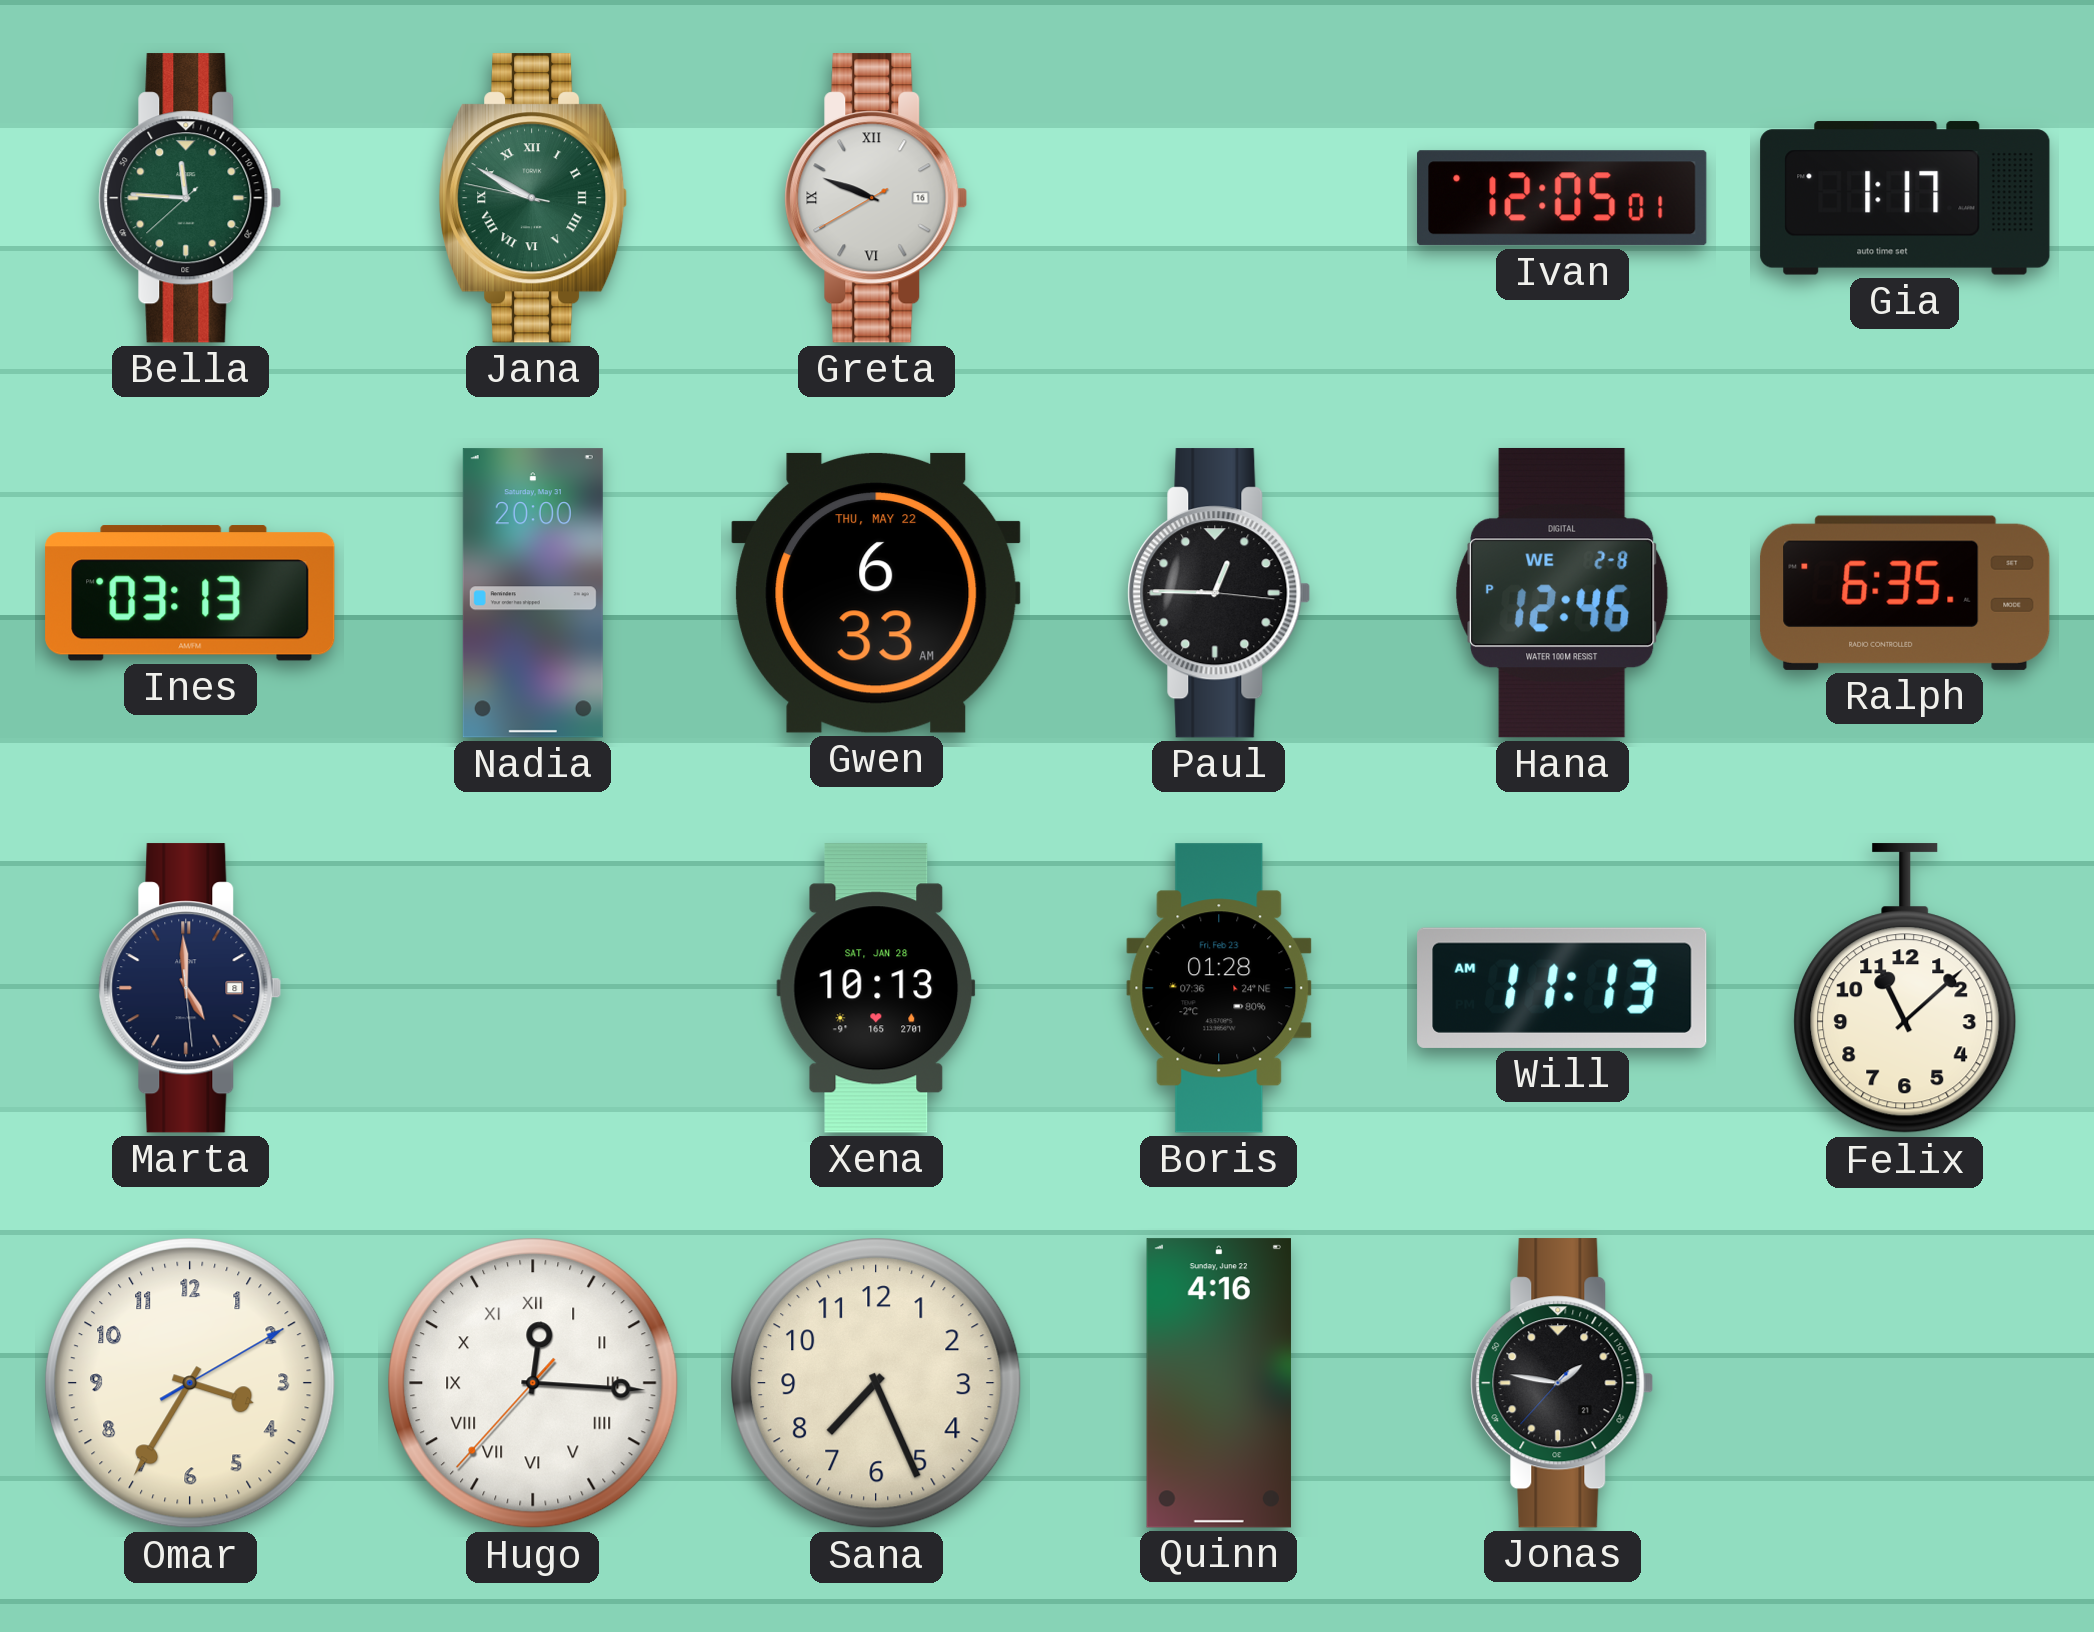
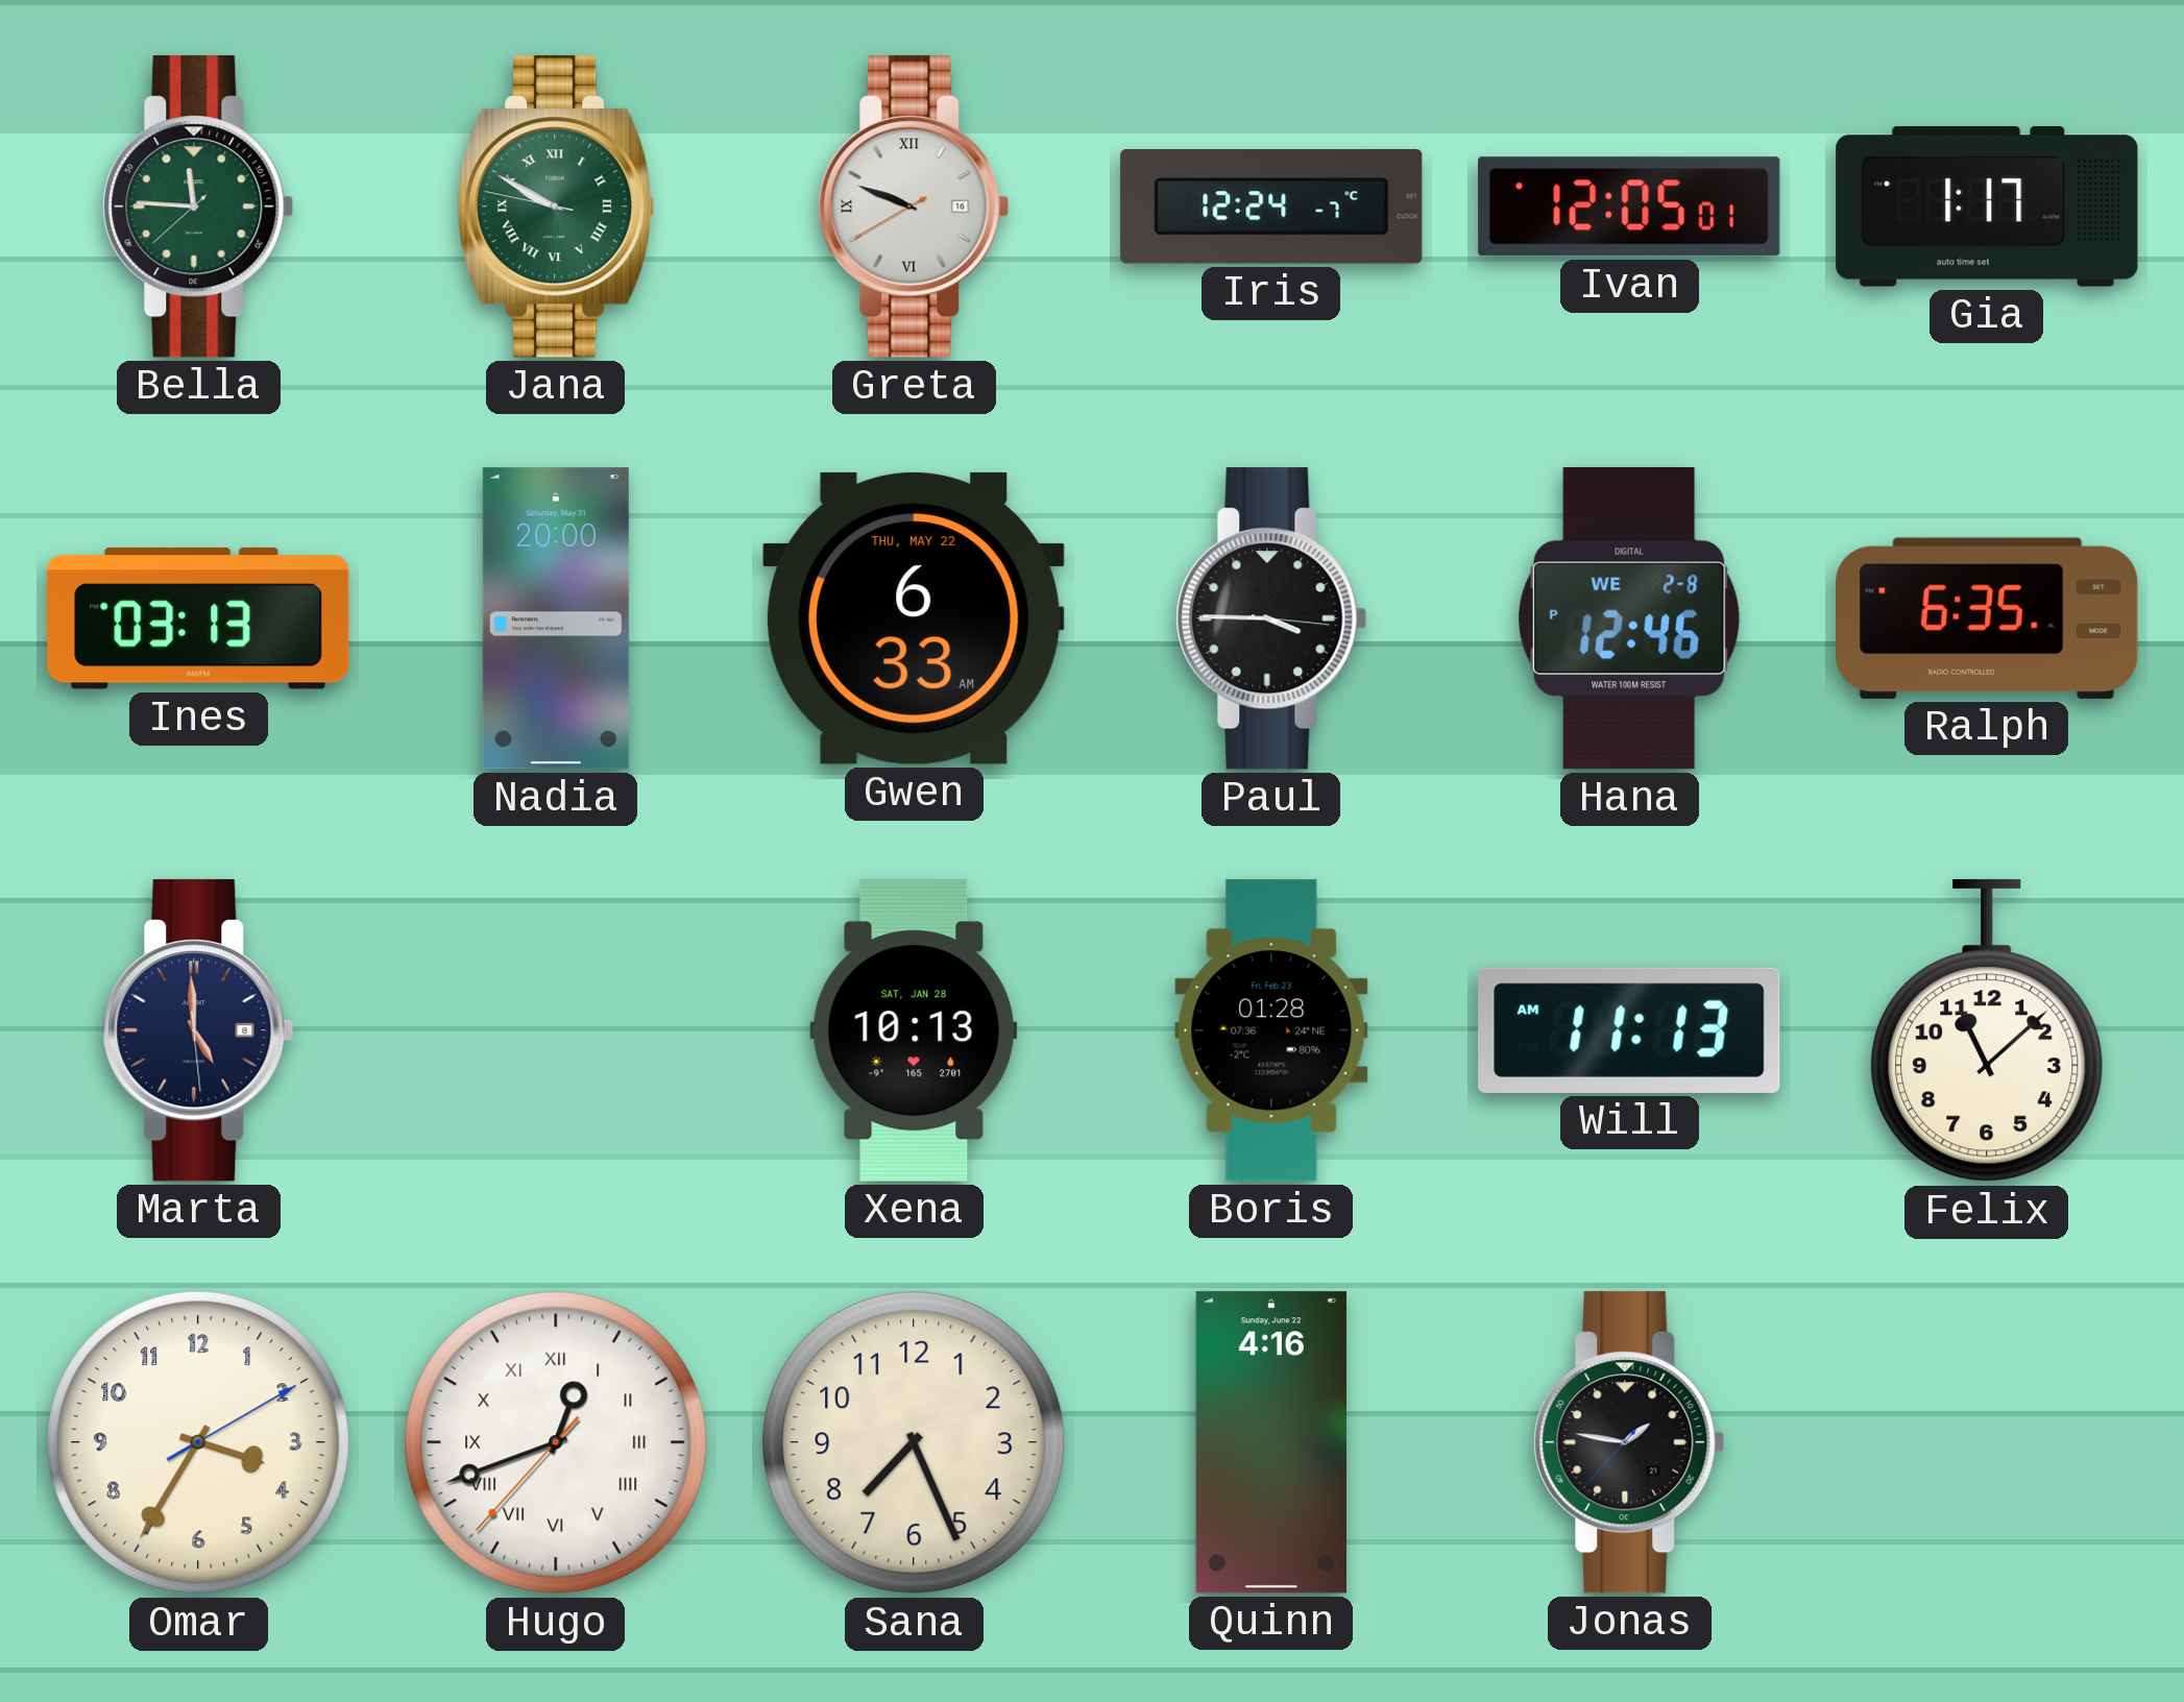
Iris: none -> 12:24
Paul: 12:45 -> 3:45
Hugo: 12:15 -> 12:41
